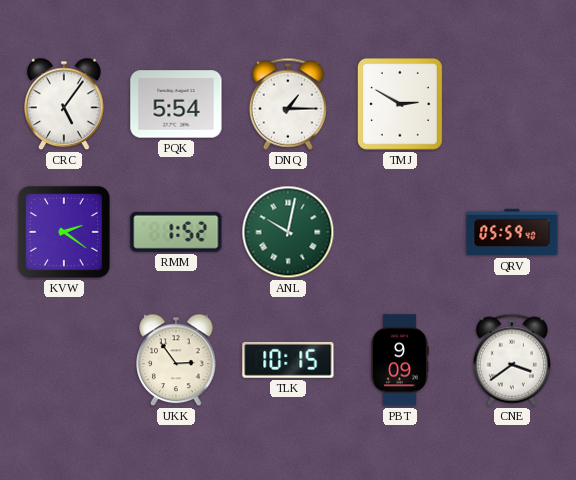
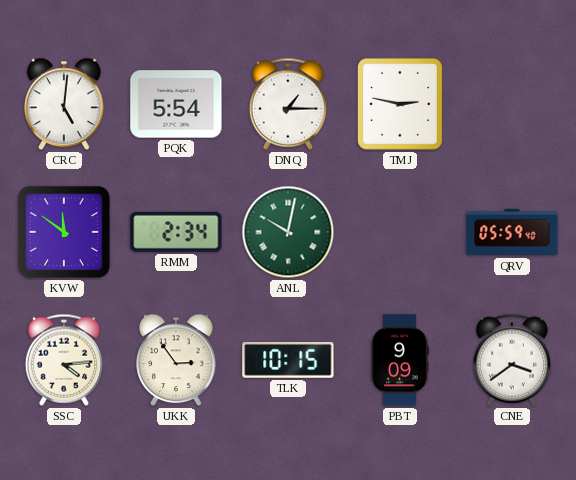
CRC: 5:06 -> 5:01
TMJ: 2:50 -> 2:47
KVW: 2:21 -> 11:51
RMM: 1:52 -> 2:34
SSC: none -> 4:14
